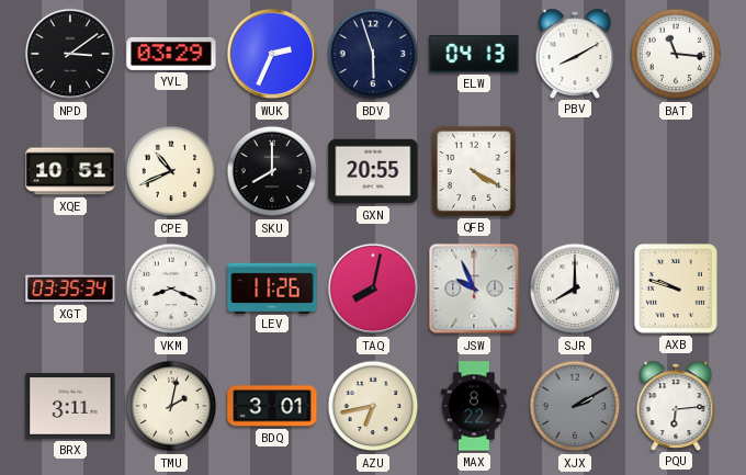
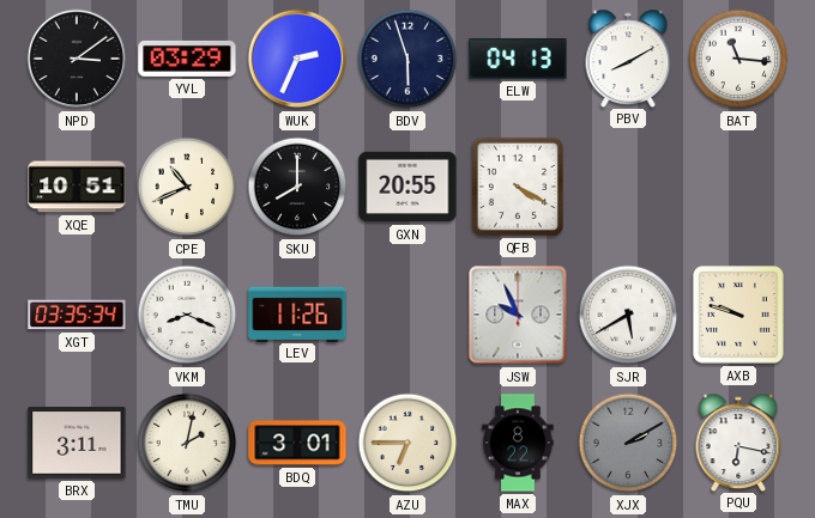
TAQ: 8:02 -> none
SJR: 8:00 -> 5:40
AZU: 6:43 -> 6:45
PQU: 6:14 -> 6:17
